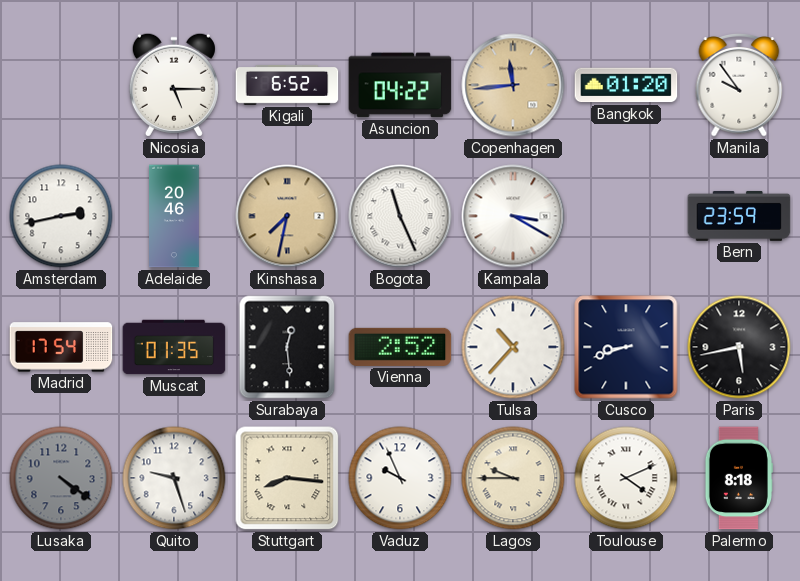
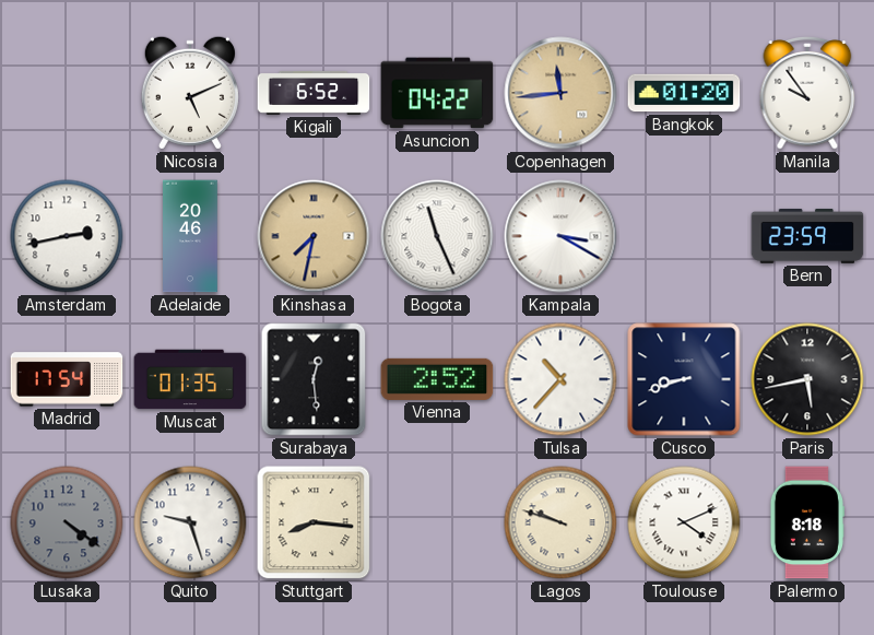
Nicosia: 5:15 -> 5:11
Vaduz: 9:56 -> none
Lagos: 9:45 -> 9:48
